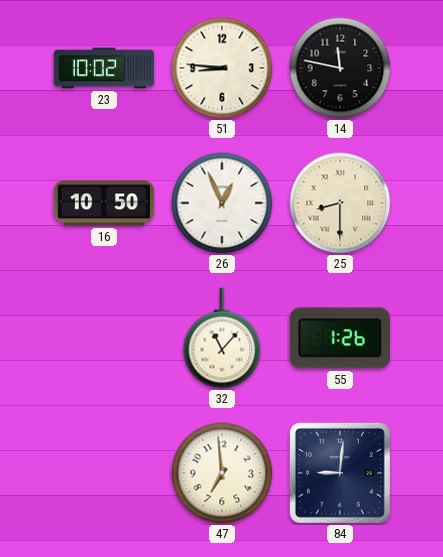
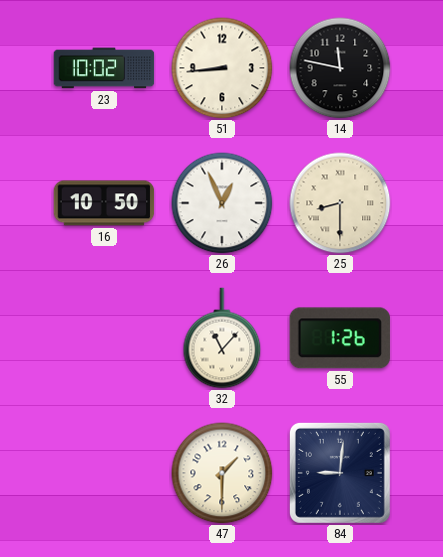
51: 8:46 -> 8:44
47: 6:59 -> 1:30
